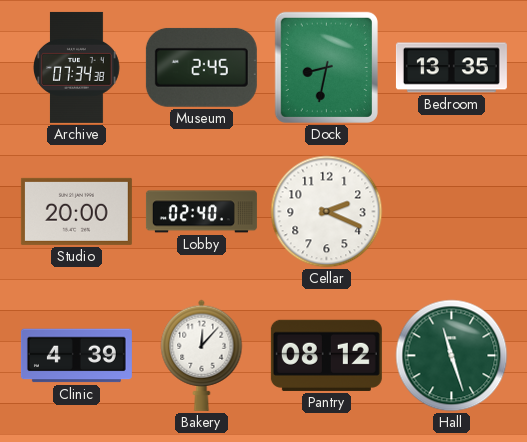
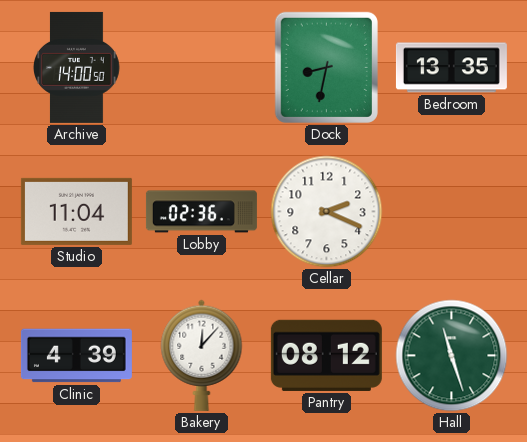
Archive: 07:34 -> 14:00
Museum: 2:45 -> none
Studio: 20:00 -> 11:04
Lobby: 02:40 -> 02:36
